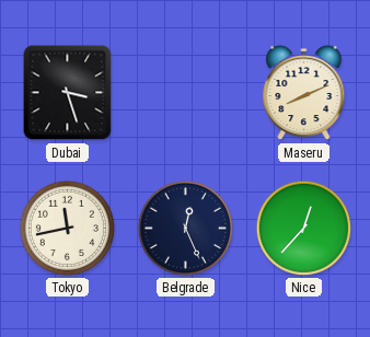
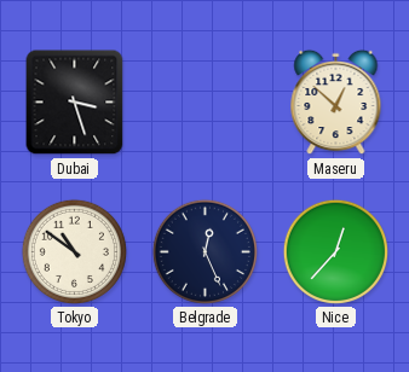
Maseru: 8:11 -> 12:52
Tokyo: 11:43 -> 10:51
